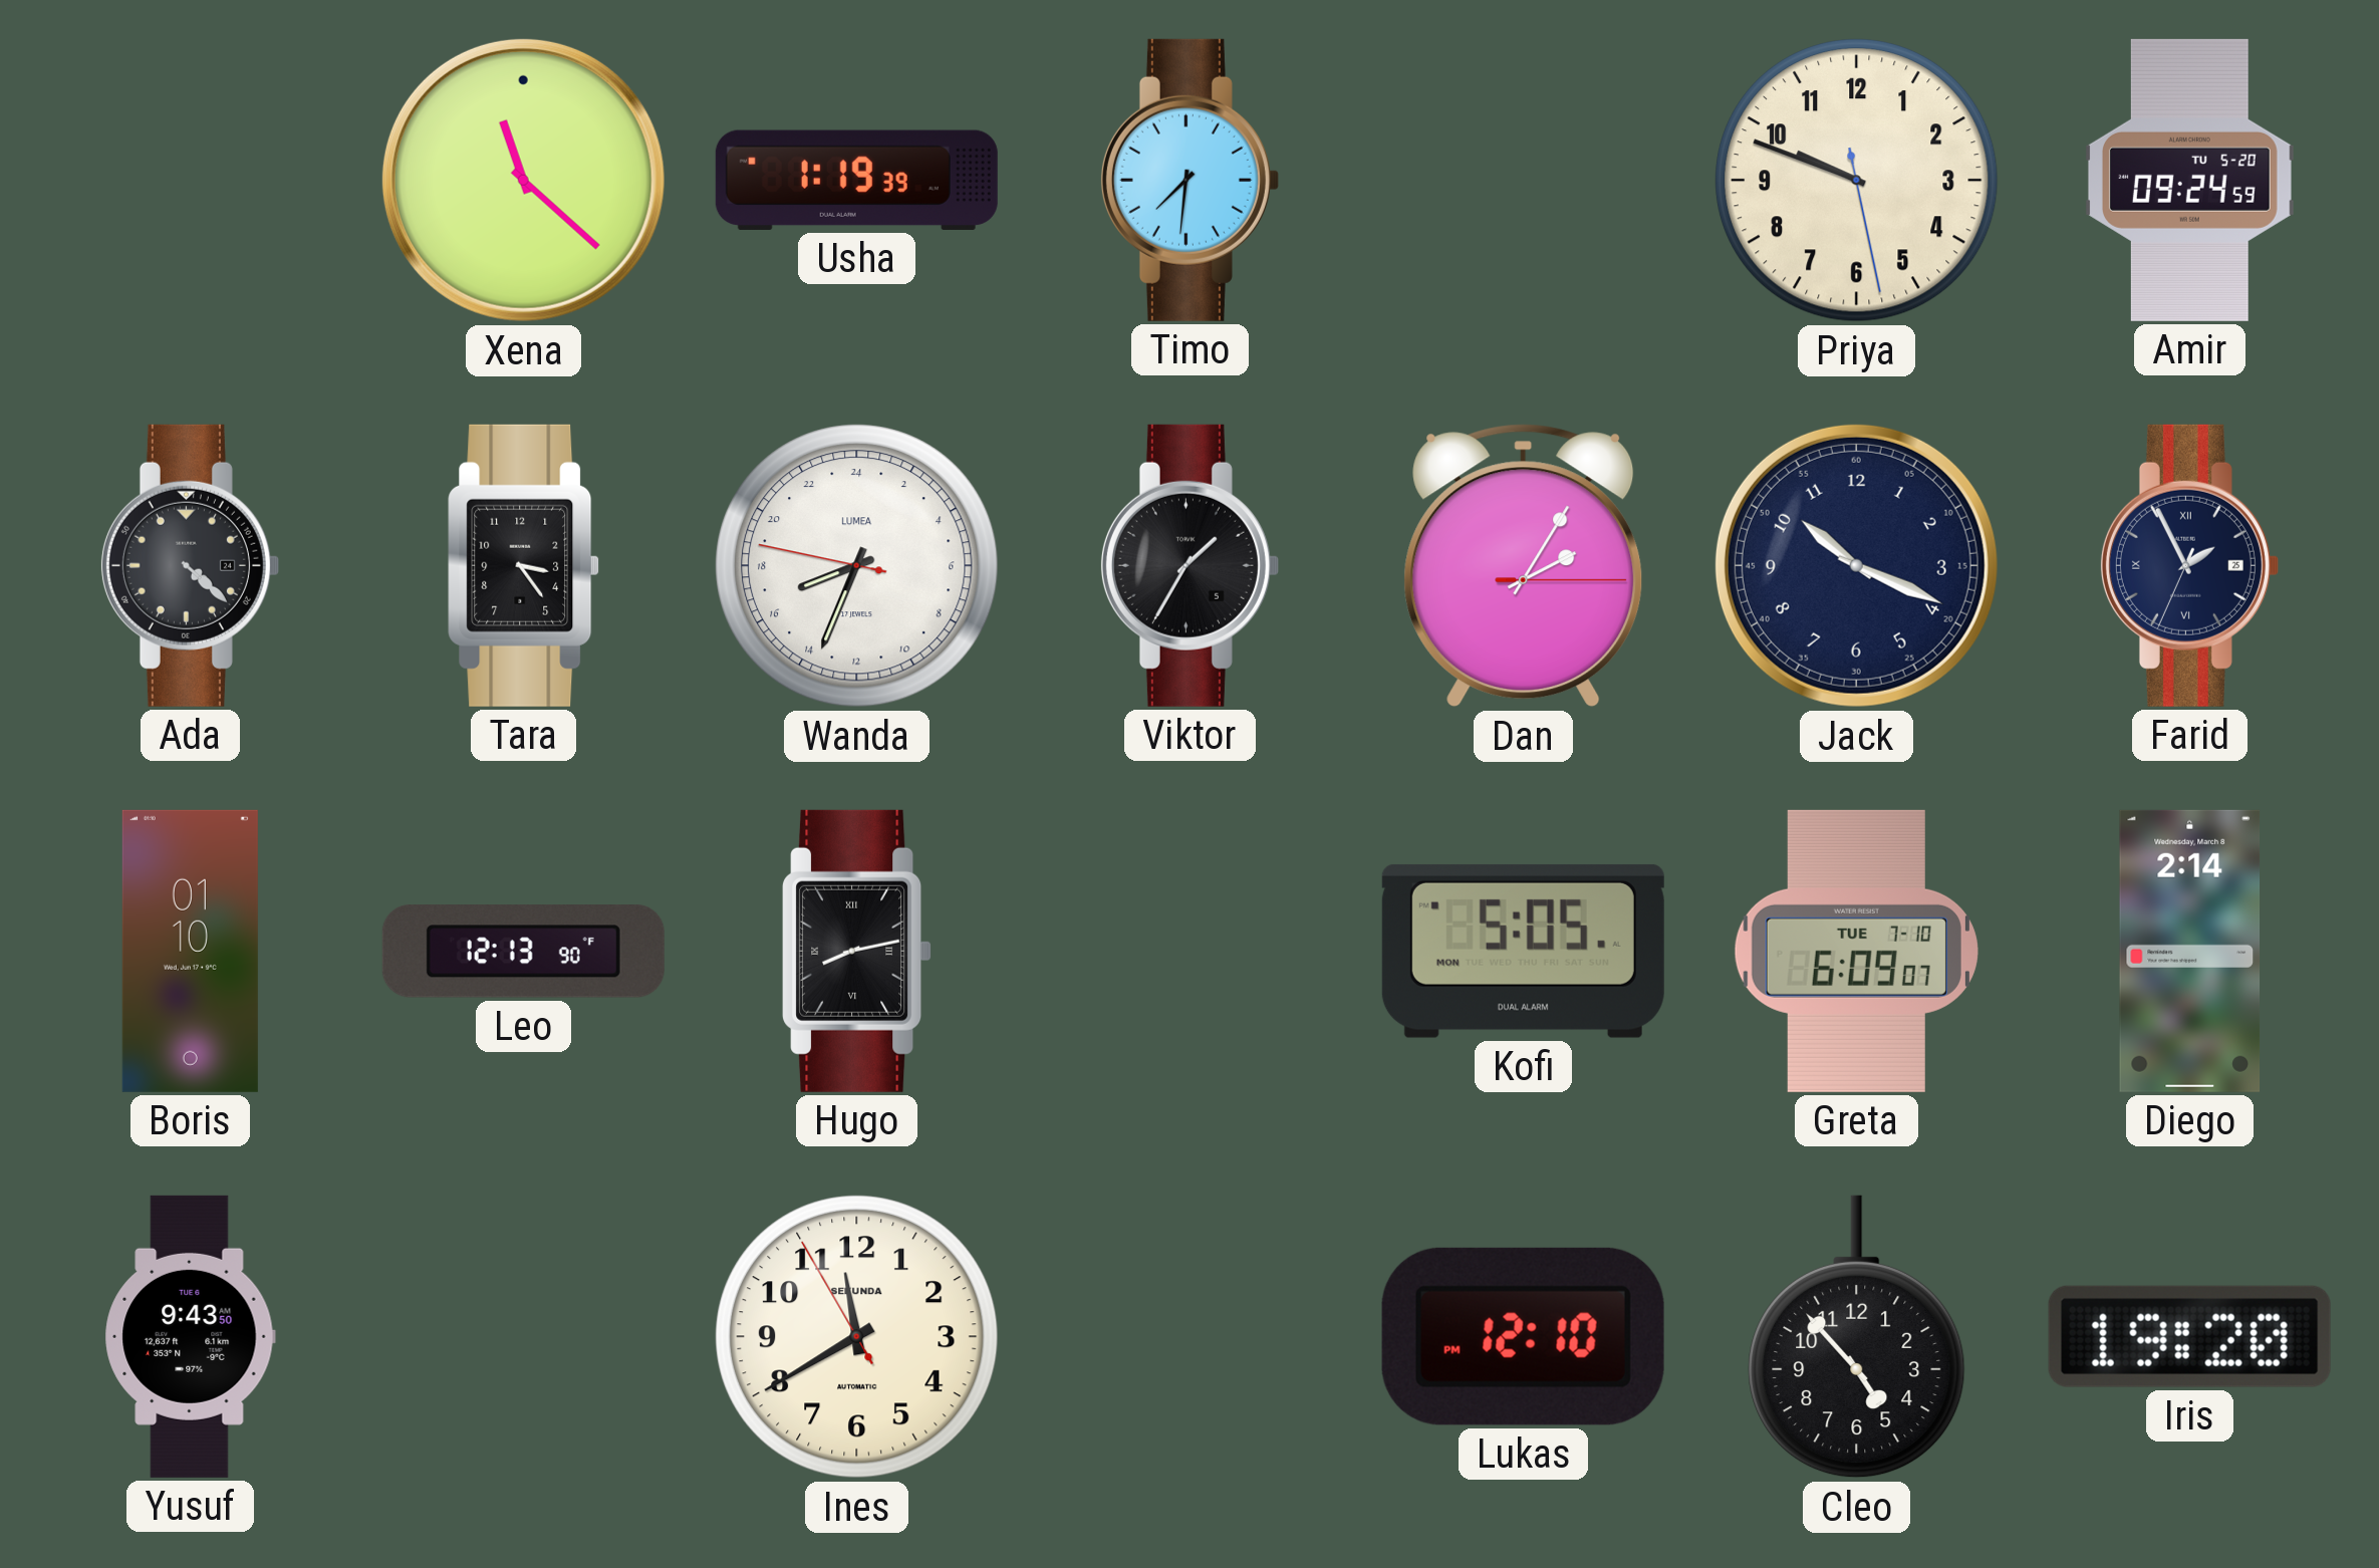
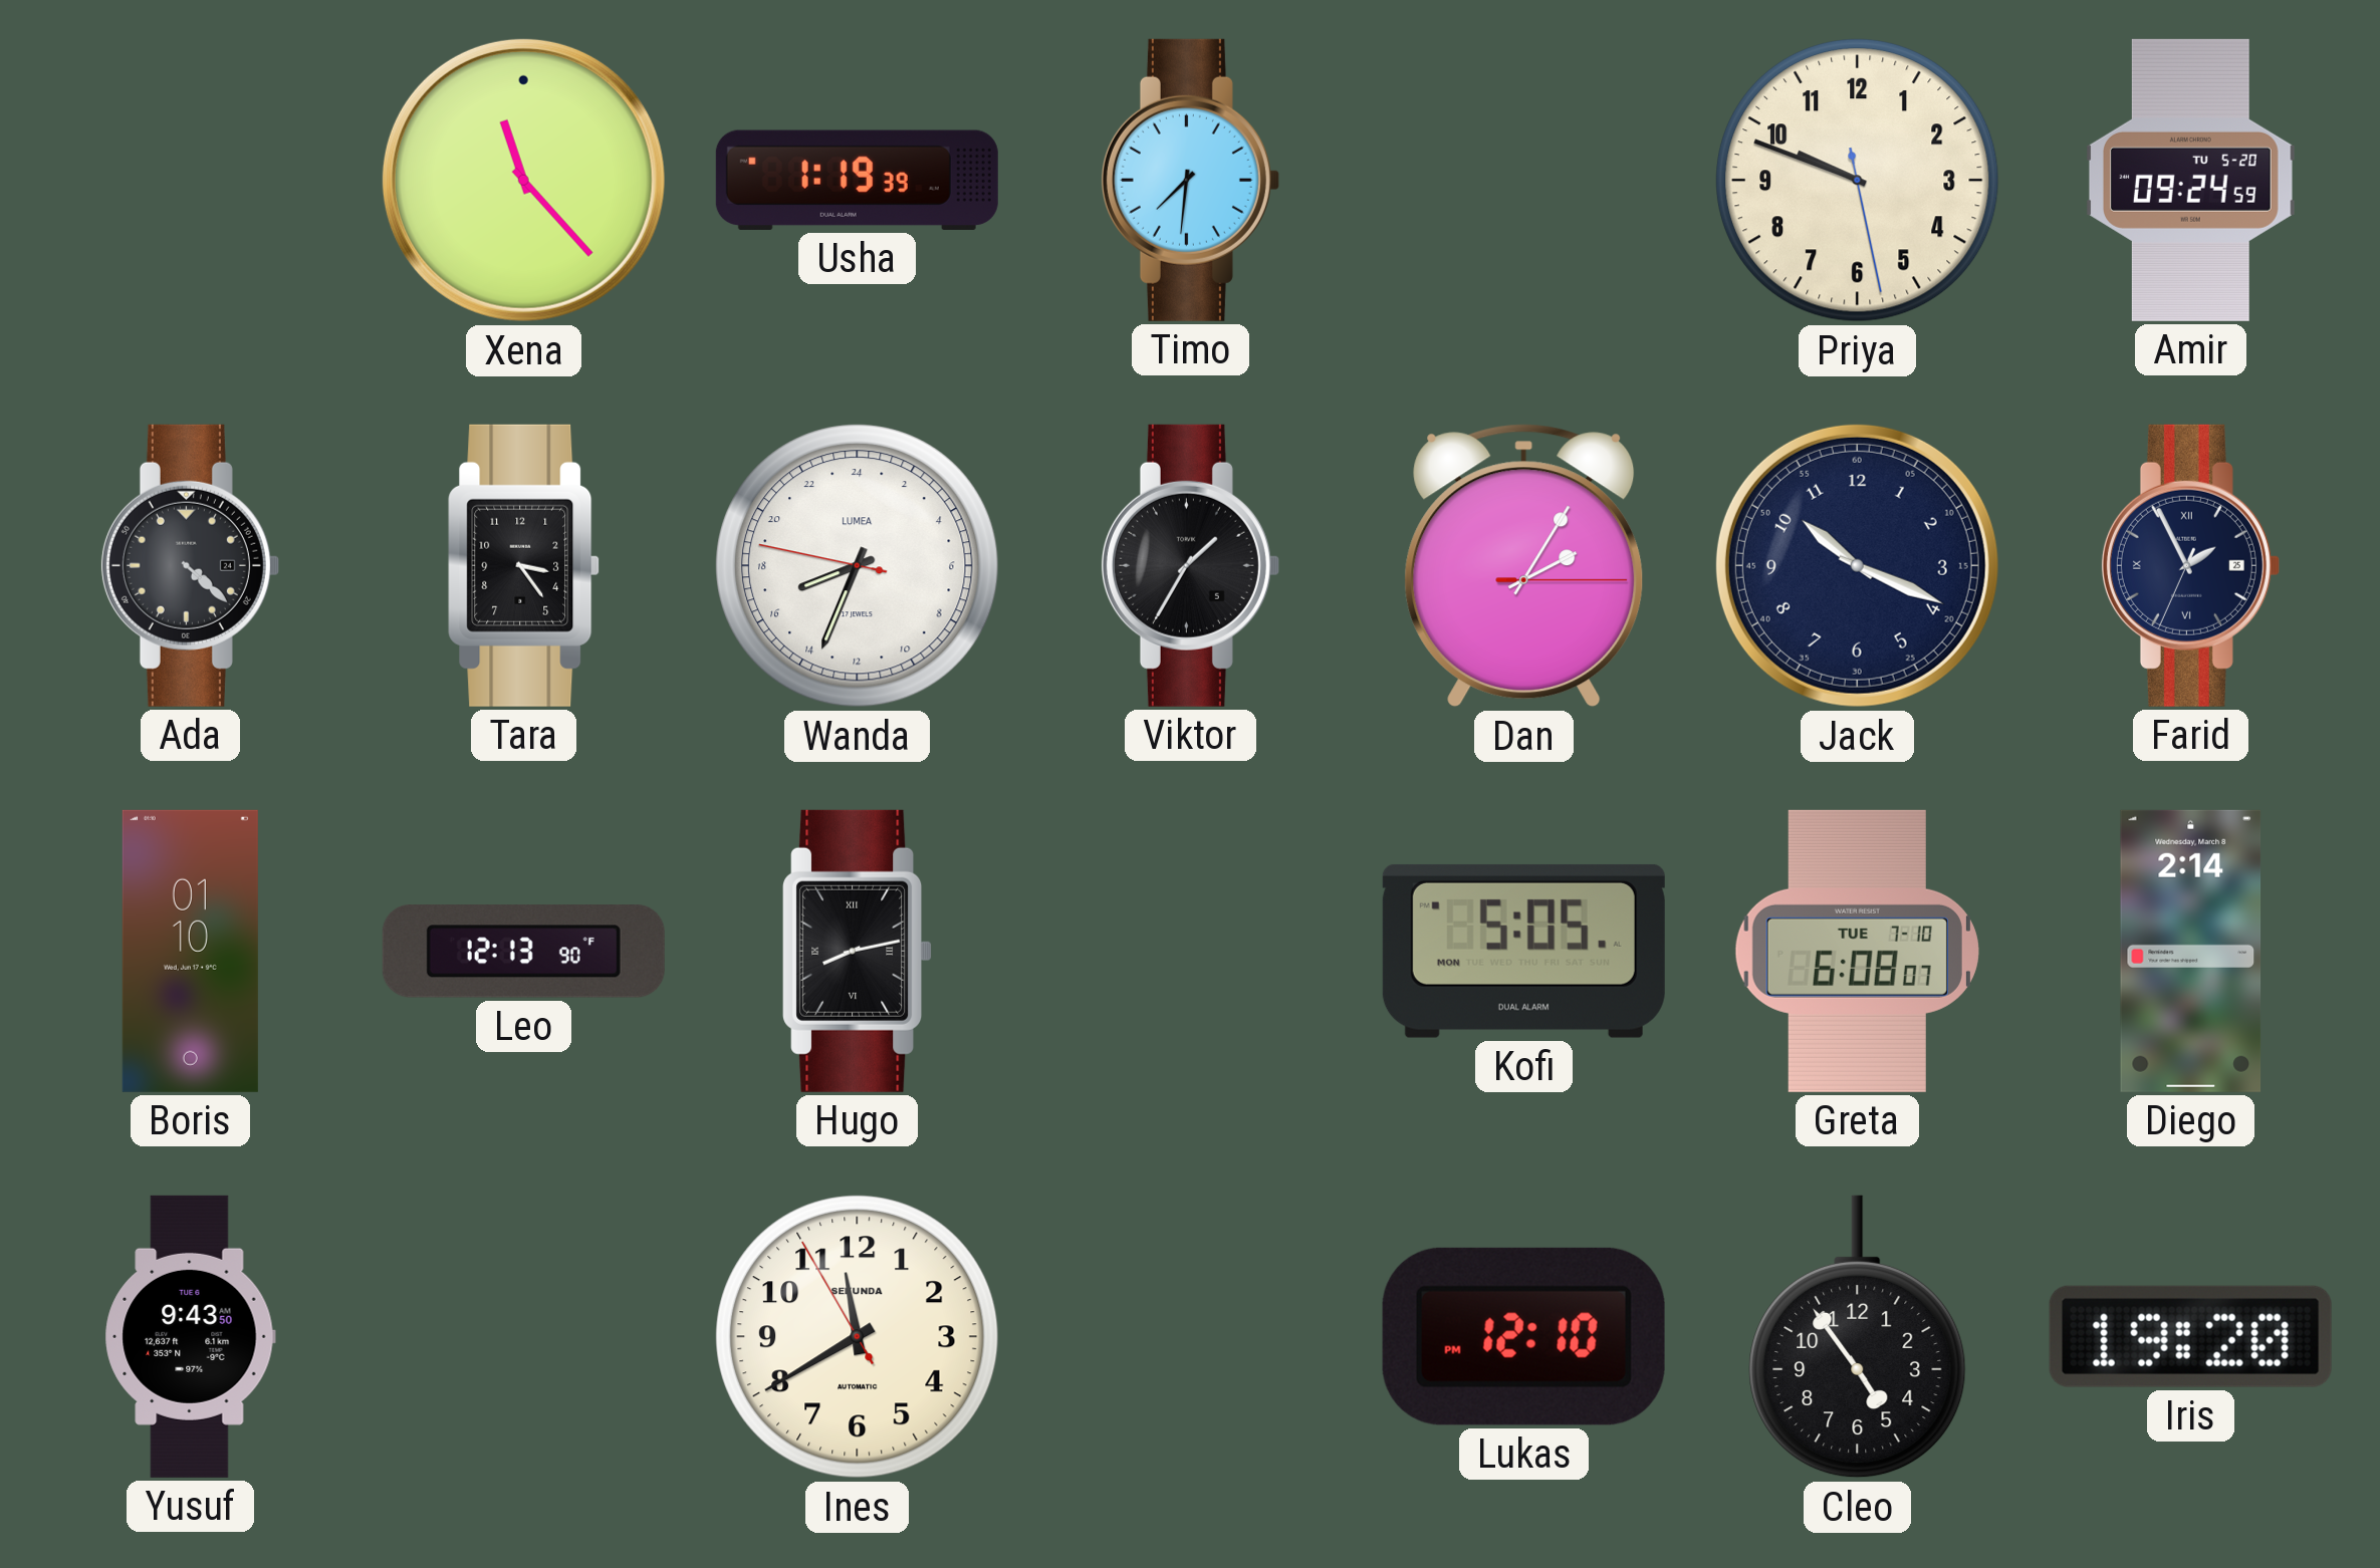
Xena: 11:22 -> 11:23
Greta: 6:09 -> 6:08
Cleo: 4:53 -> 4:54
